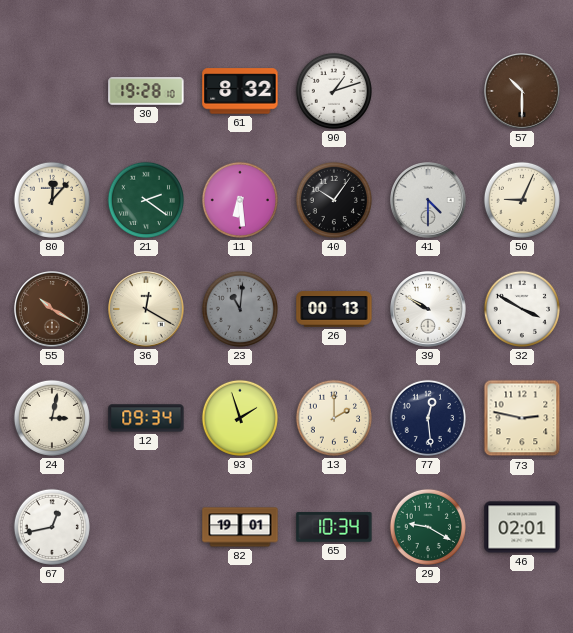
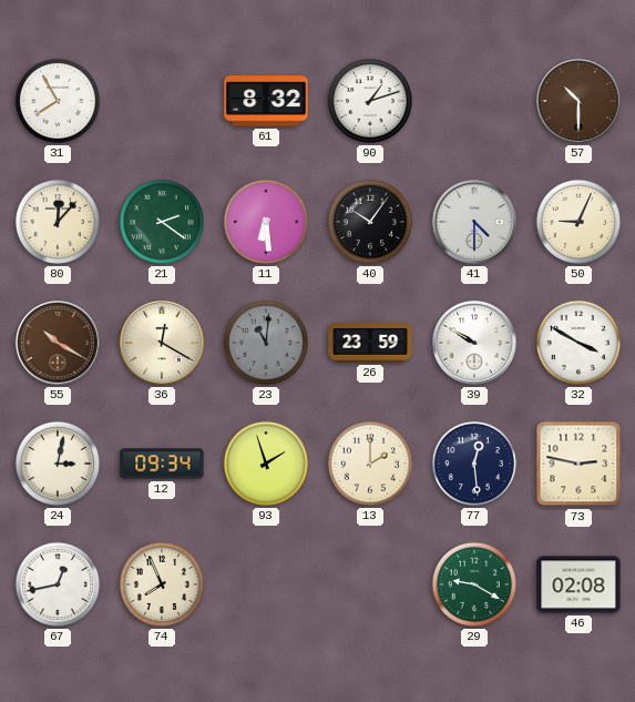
31: none -> 7:55
30: 19:28 -> none
26: 00:13 -> 23:59
74: none -> 7:56
82: 19:01 -> none
65: 10:34 -> none
46: 02:01 -> 02:08
